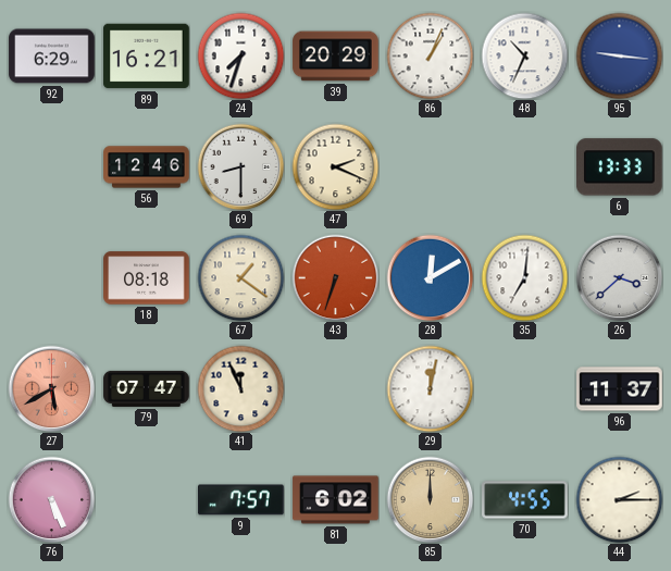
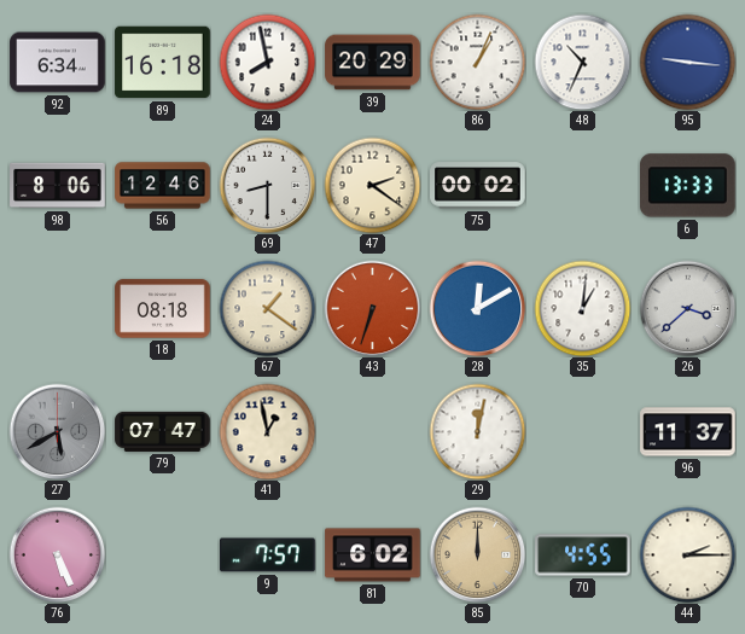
92: 6:29 -> 6:34
89: 16:21 -> 16:18
24: 7:33 -> 7:58
98: none -> 8:06
47: 2:19 -> 2:21
75: none -> 00:02
35: 7:01 -> 1:01
27 dial: salmon -> grey
41: 11:56 -> 12:58
